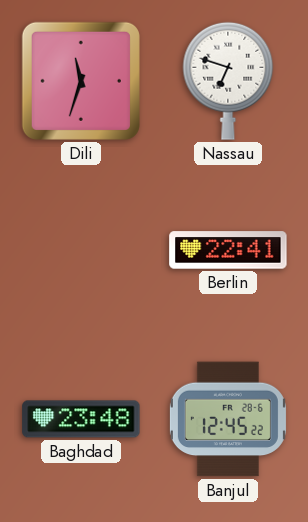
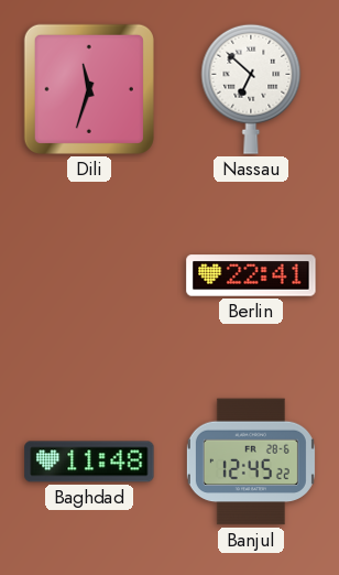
Nassau: 6:48 -> 6:52
Baghdad: 23:48 -> 11:48
